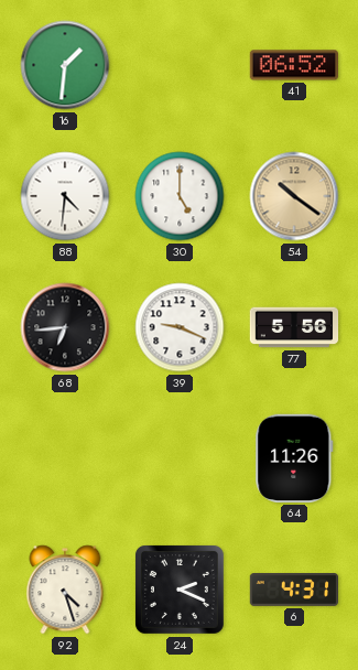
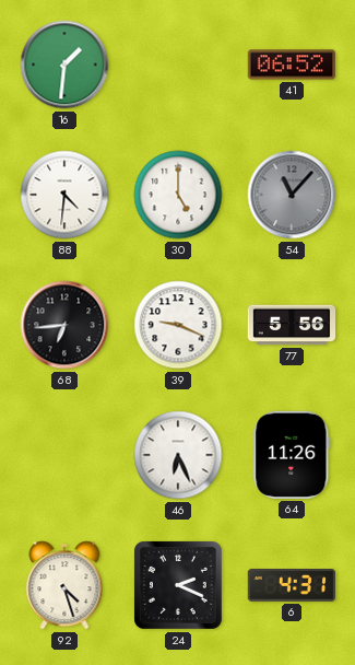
54: 10:21 -> 11:07
54 dial: champagne -> grey
46: none -> 6:26
